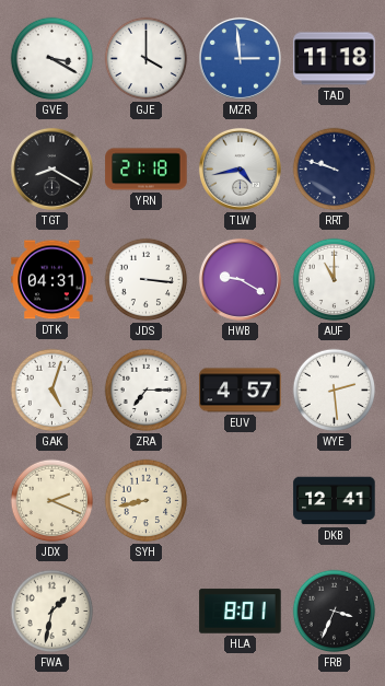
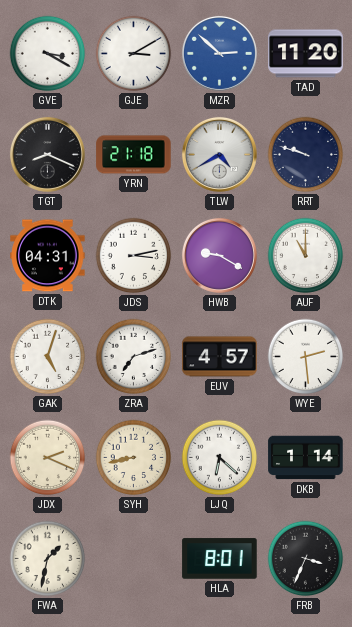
GJE: 4:00 -> 3:10
MZR: 2:59 -> 2:52
TAD: 11:18 -> 11:20
TGT: 8:20 -> 8:19
TLW: 4:43 -> 4:40
JDS: 3:16 -> 3:13
ZRA: 7:15 -> 7:12
LJQ: none -> 6:22
DKB: 12:41 -> 1:14
